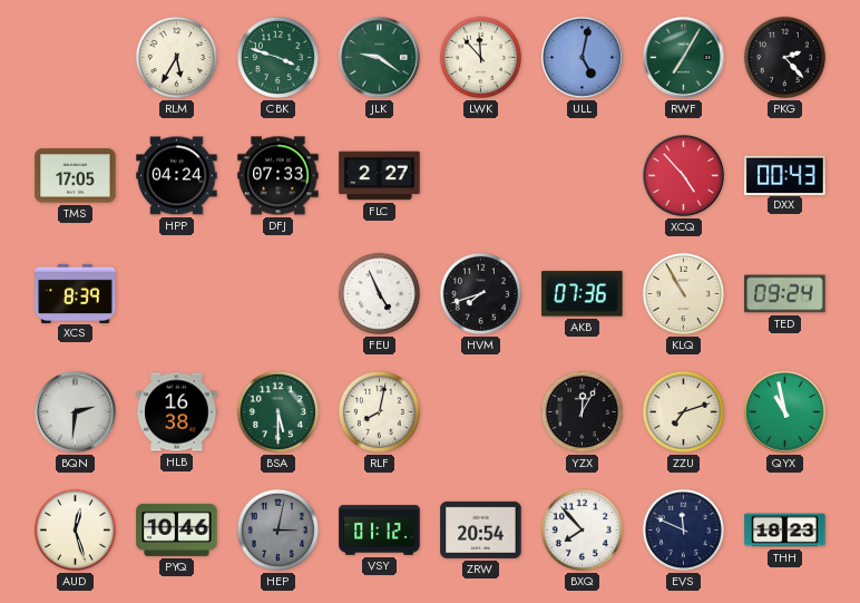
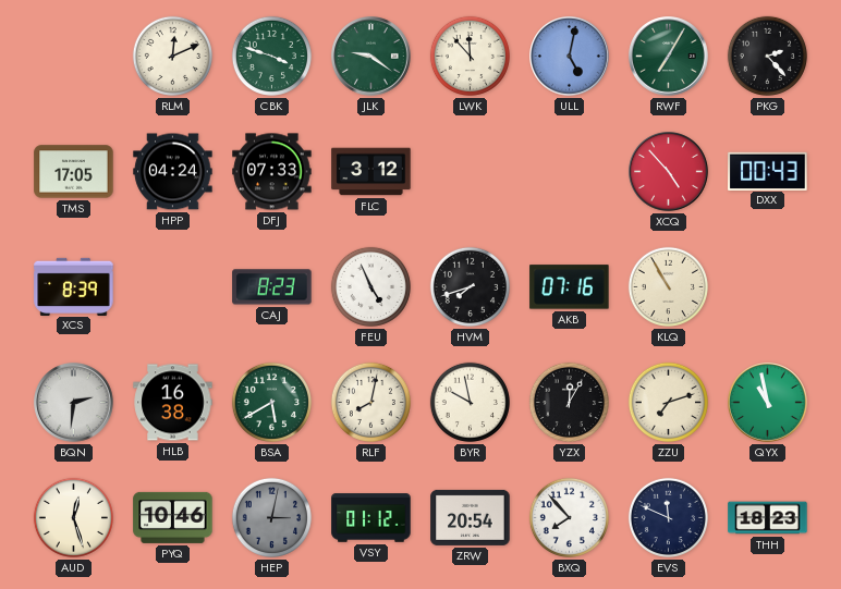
RLM: 5:35 -> 12:11
FLC: 2:27 -> 3:12
CAJ: none -> 8:23
AKB: 07:36 -> 07:16
TED: 09:24 -> none
BSA: 5:30 -> 5:40
BYR: none -> 9:58
